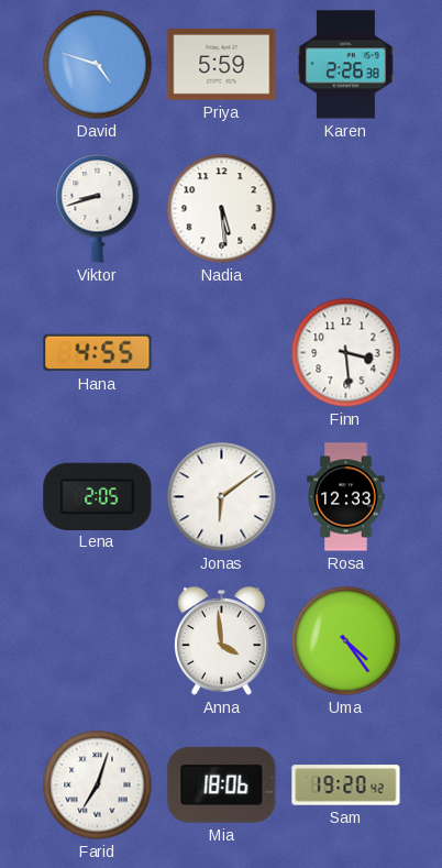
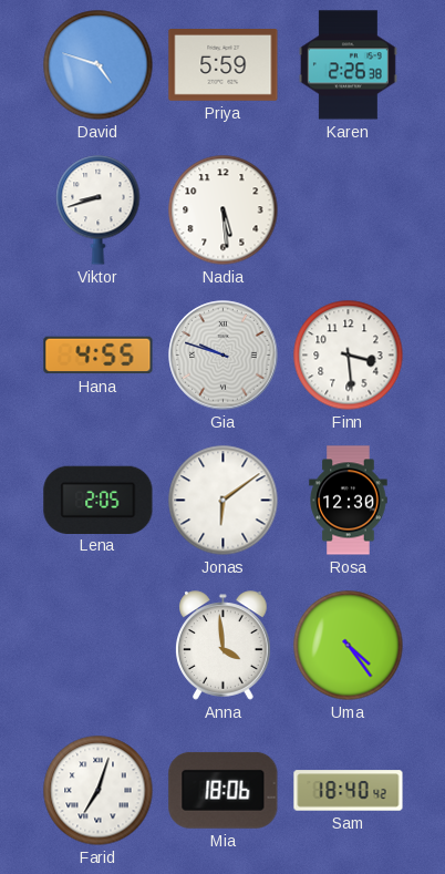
Gia: none -> 9:48
Rosa: 12:33 -> 12:30
Sam: 19:20 -> 18:40
